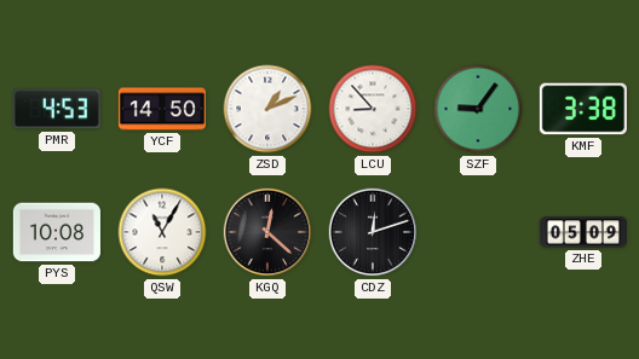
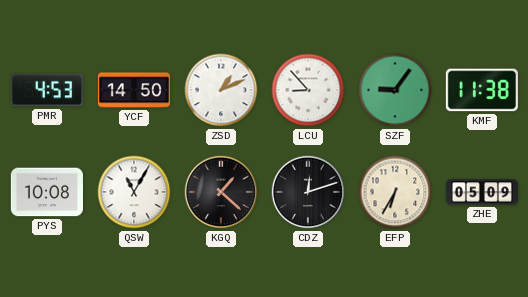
KMF: 3:38 -> 11:38
KGQ: 12:22 -> 1:22
EFP: none -> 6:35
